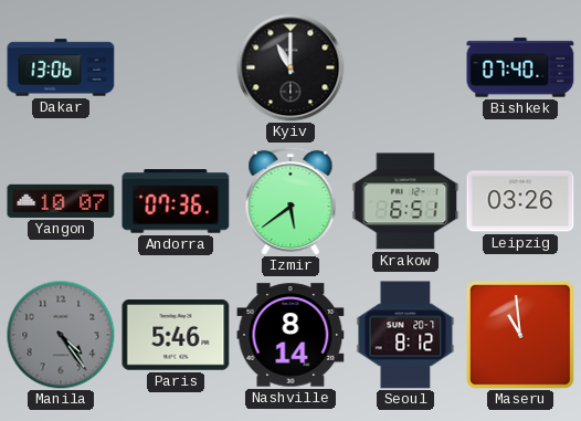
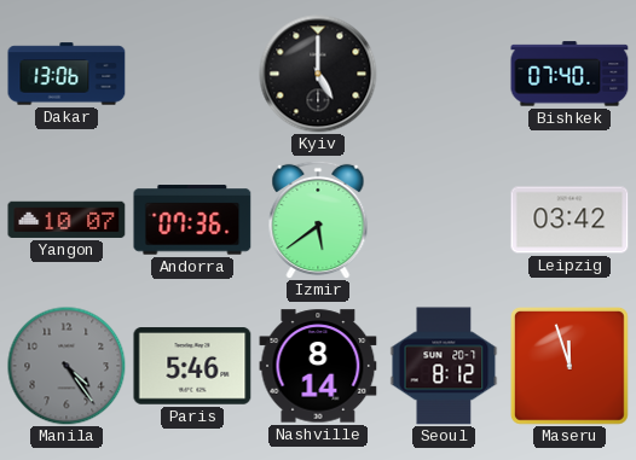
Kyiv: 11:00 -> 5:00
Krakow: 6:51 -> none
Leipzig: 03:26 -> 03:42
Maseru: 10:59 -> 11:57
